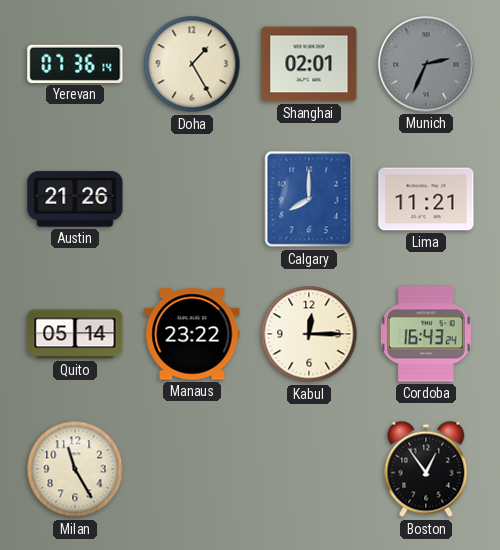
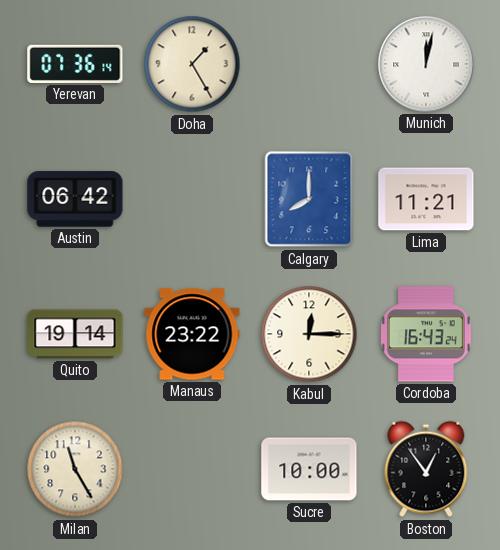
Shanghai: 02:01 -> none
Munich: 2:34 -> 12:02
Munich dial: grey -> white
Austin: 21:26 -> 06:42
Quito: 05:14 -> 19:14
Sucre: none -> 10:00
